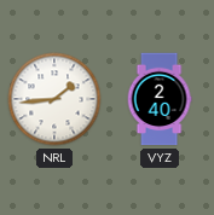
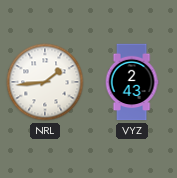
VYZ: 2:40 -> 2:43
